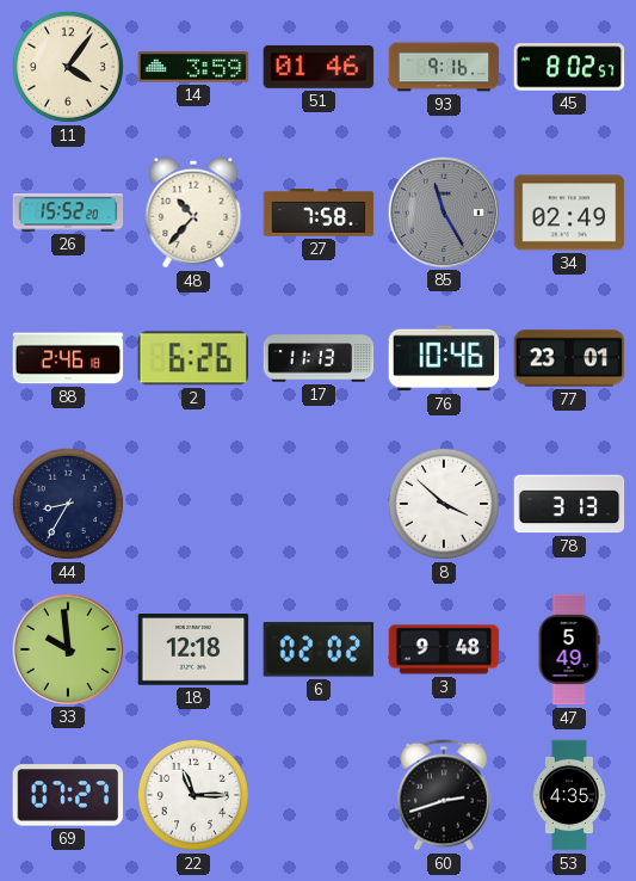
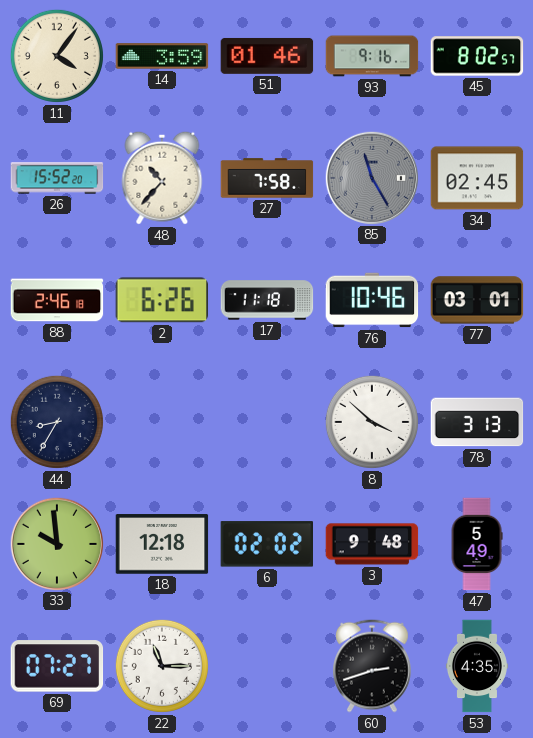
34: 02:49 -> 02:45
17: 11:13 -> 11:18
77: 23:01 -> 03:01
